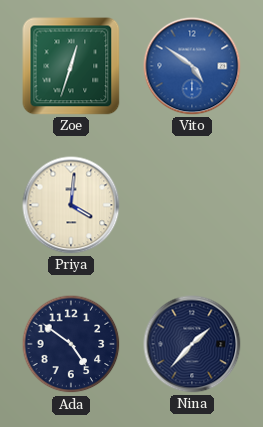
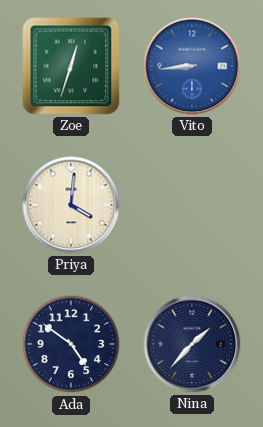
Vito: 4:51 -> 8:44
